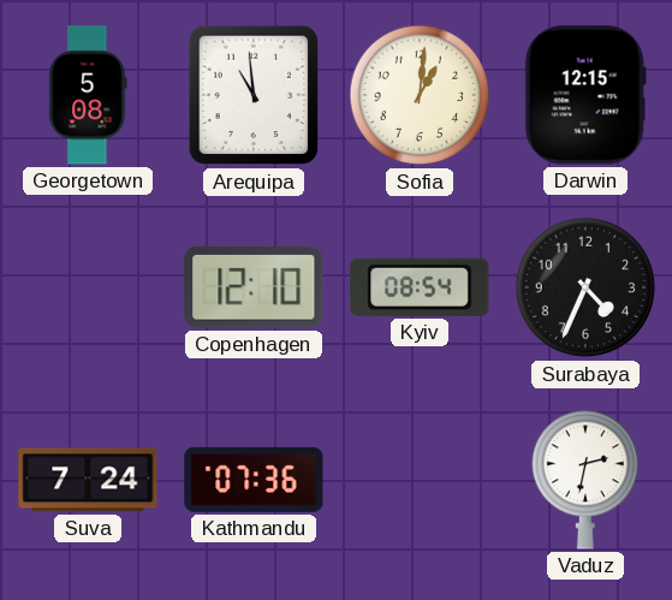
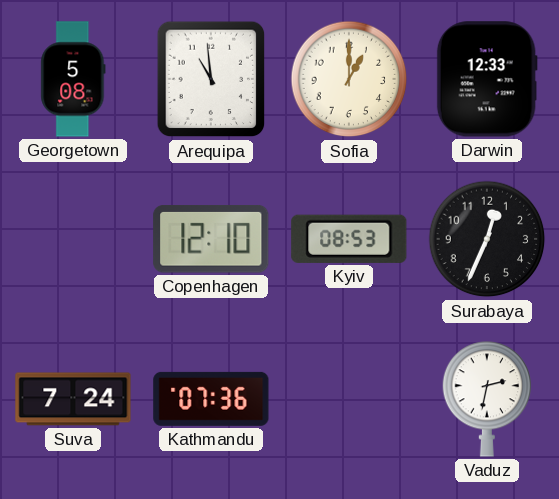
Sofia: 1:01 -> 1:00
Darwin: 12:15 -> 12:33
Kyiv: 08:54 -> 08:53
Surabaya: 4:34 -> 12:34
